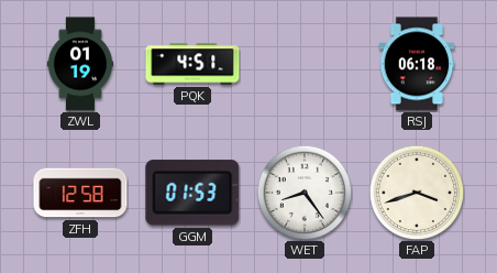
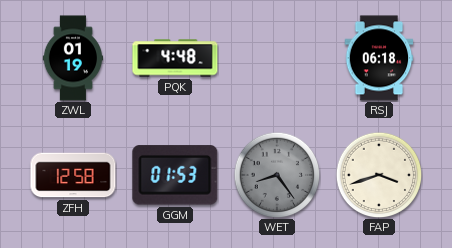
PQK: 4:51 -> 4:48
WET dial: white -> grey
